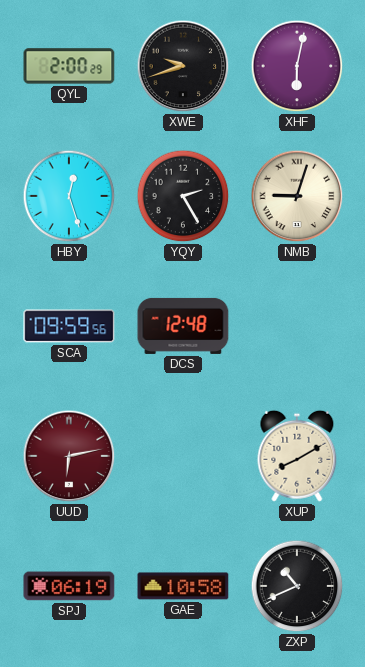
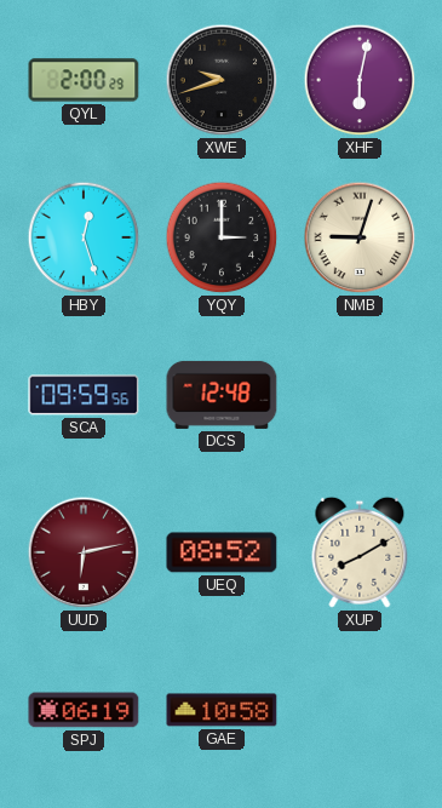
YQY: 2:25 -> 3:00
UEQ: none -> 08:52
ZXP: 10:41 -> none
